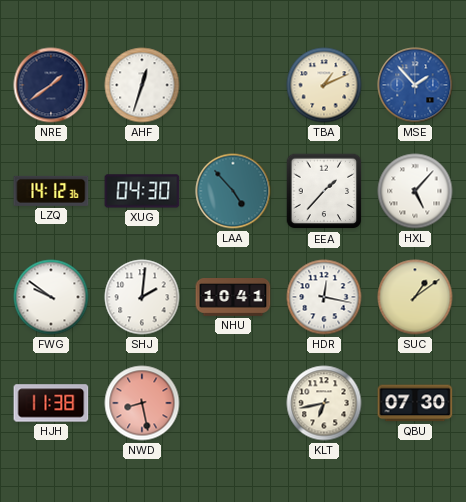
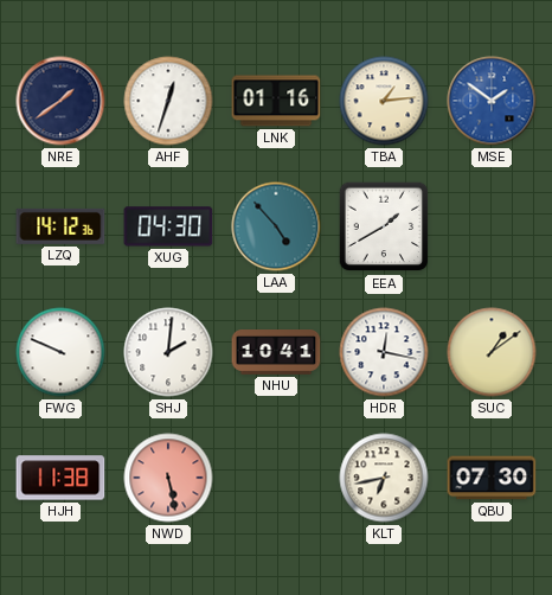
LNK: none -> 01:16
TBA: 1:11 -> 1:14
MSE: 1:53 -> 1:51
EEA: 1:37 -> 1:40
HXL: 5:07 -> none
FWG: 9:51 -> 9:49
NWD: 8:28 -> 5:28
